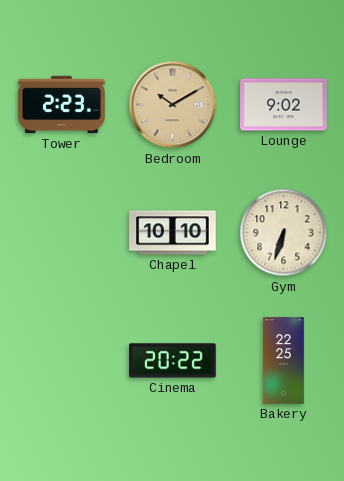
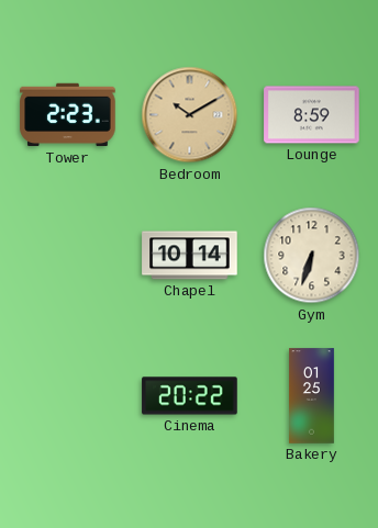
Lounge: 9:02 -> 8:59
Chapel: 10:10 -> 10:14
Bakery: 22:25 -> 01:25
